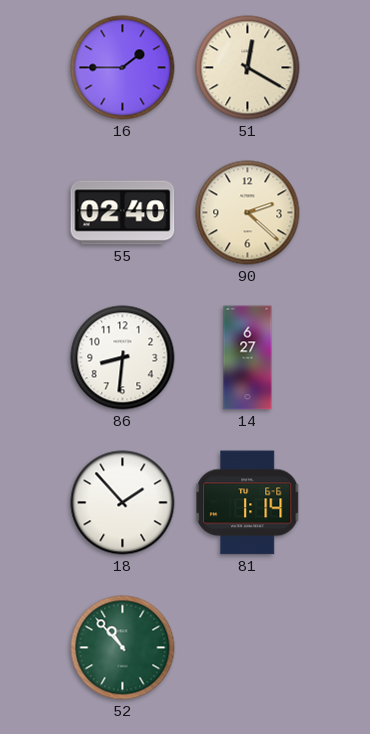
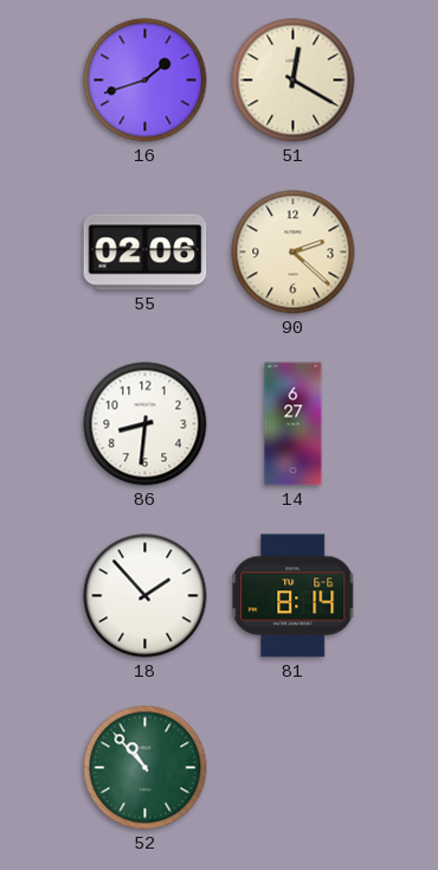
16: 1:45 -> 1:42
55: 02:40 -> 02:06
81: 1:14 -> 8:14
